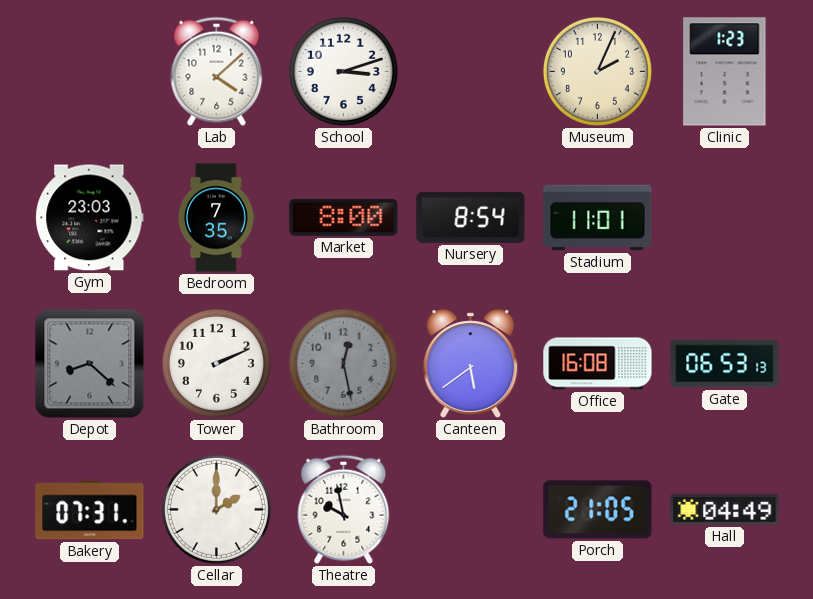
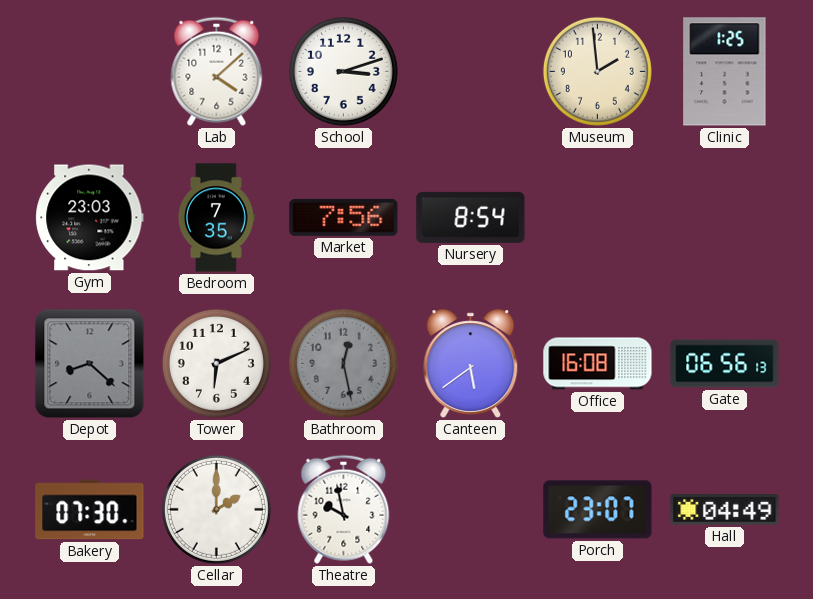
Museum: 2:04 -> 1:59
Clinic: 1:23 -> 1:25
Market: 8:00 -> 7:56
Stadium: 11:01 -> none
Tower: 2:11 -> 6:11
Gate: 06:53 -> 06:56
Bakery: 07:31 -> 07:30
Porch: 21:05 -> 23:07
